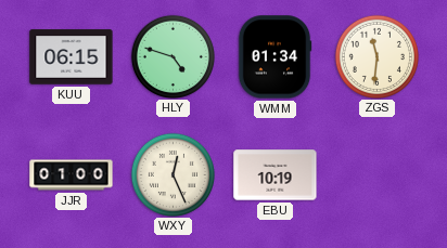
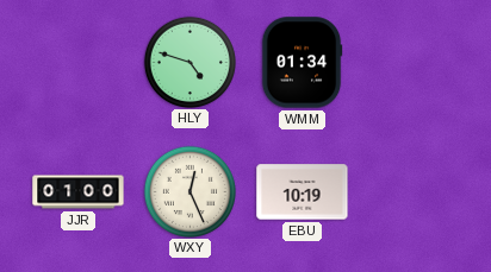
KUU: 06:15 -> none
ZGS: 11:31 -> none
